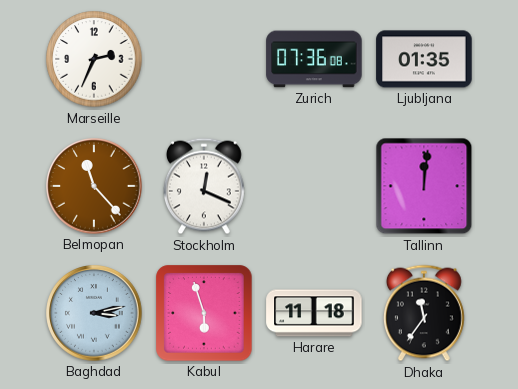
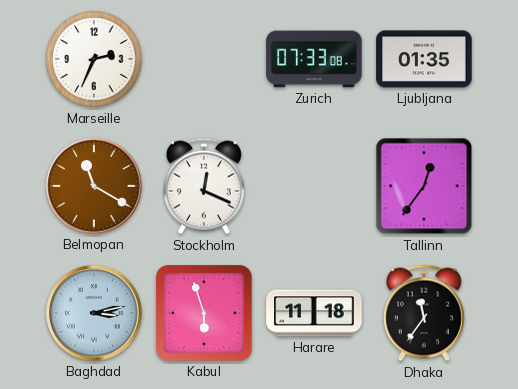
Zurich: 07:36 -> 07:33
Belmopan: 11:23 -> 11:20
Tallinn: 12:01 -> 12:36
